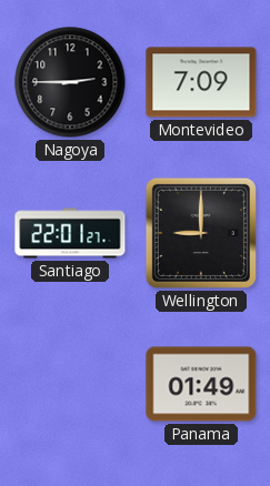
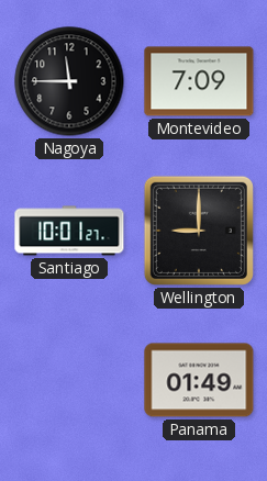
Nagoya: 2:45 -> 11:45
Santiago: 22:01 -> 10:01
